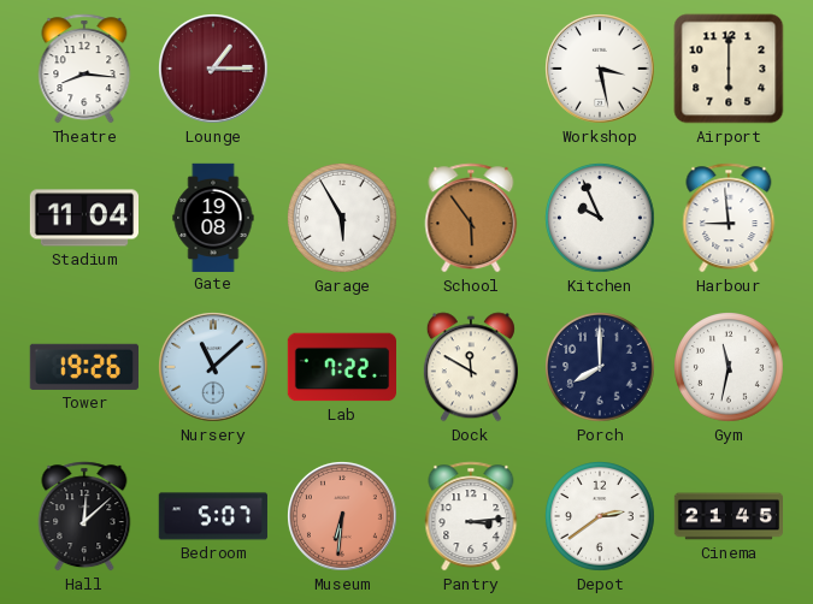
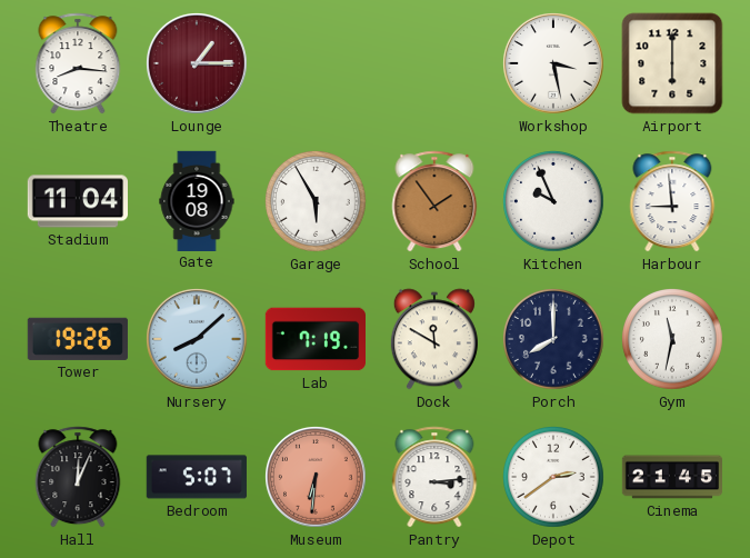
School: 5:54 -> 1:54
Nursery: 11:08 -> 8:08
Lab: 7:22 -> 7:19
Hall: 12:08 -> 12:04
